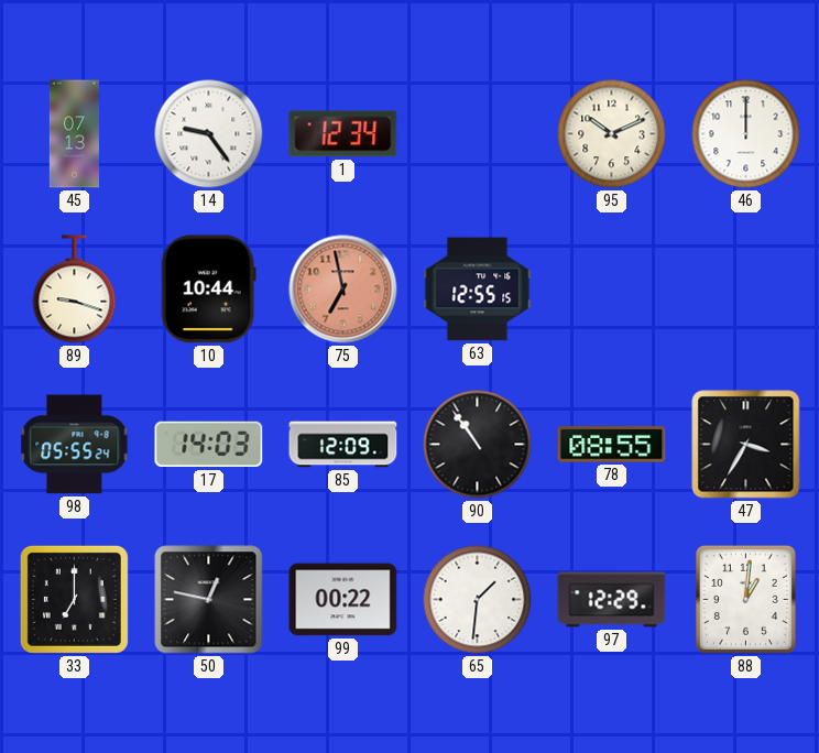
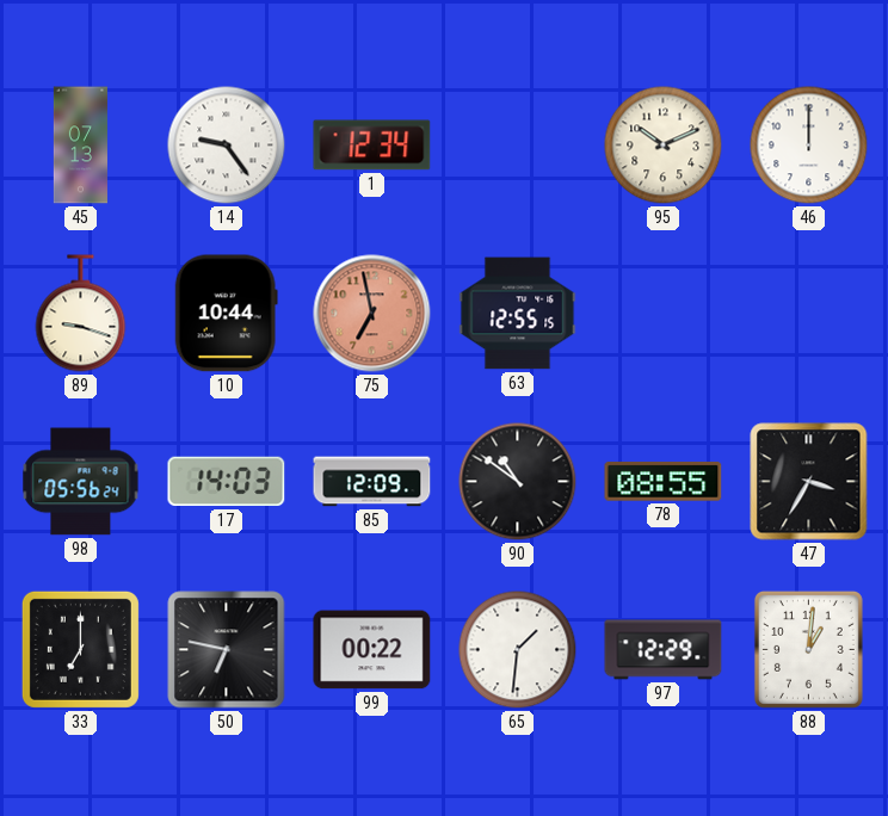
98: 05:55 -> 05:56
90: 10:54 -> 10:51
50: 12:47 -> 6:47
